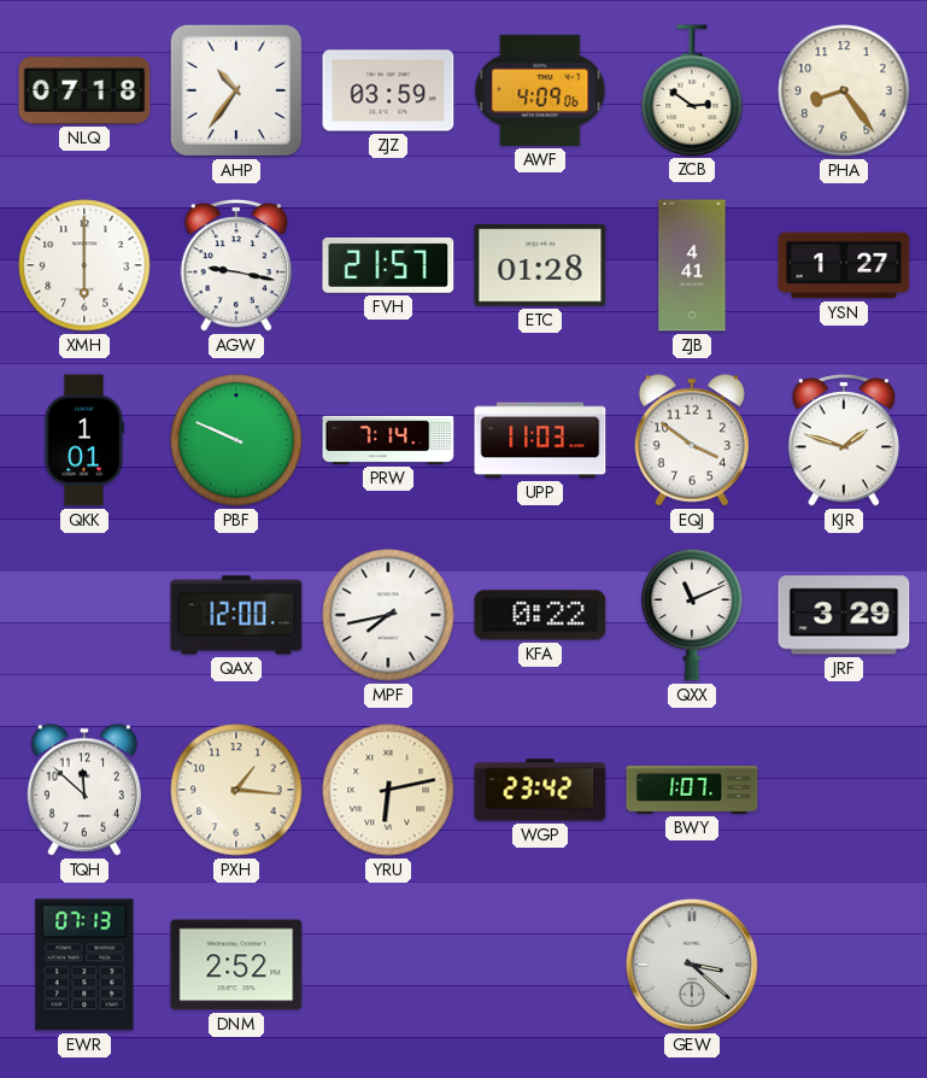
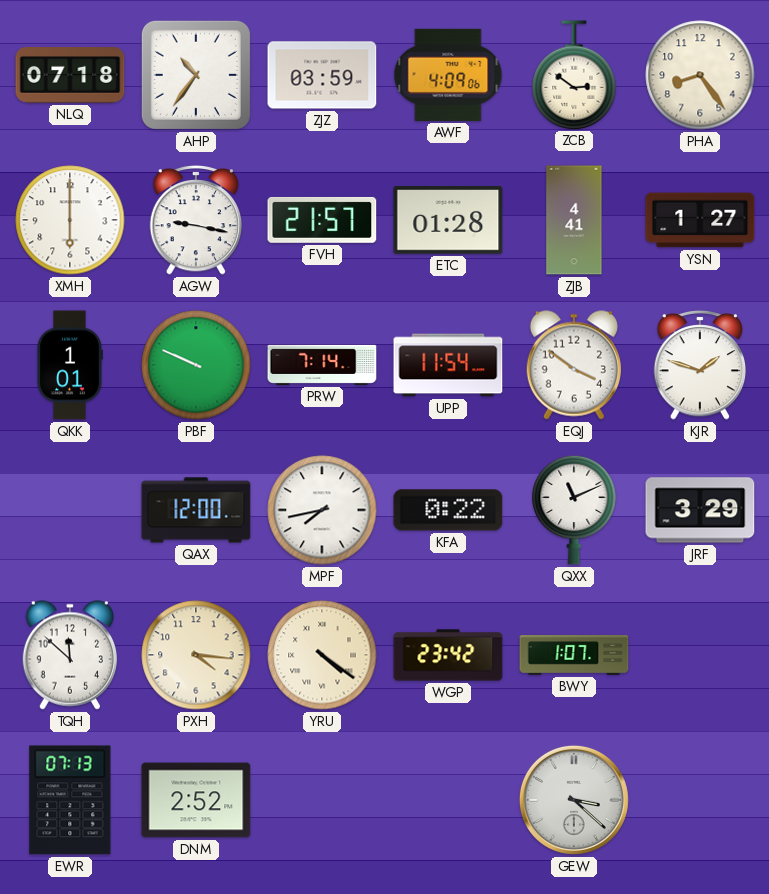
UPP: 11:03 -> 11:54
PXH: 1:16 -> 4:16
YRU: 6:13 -> 4:21
